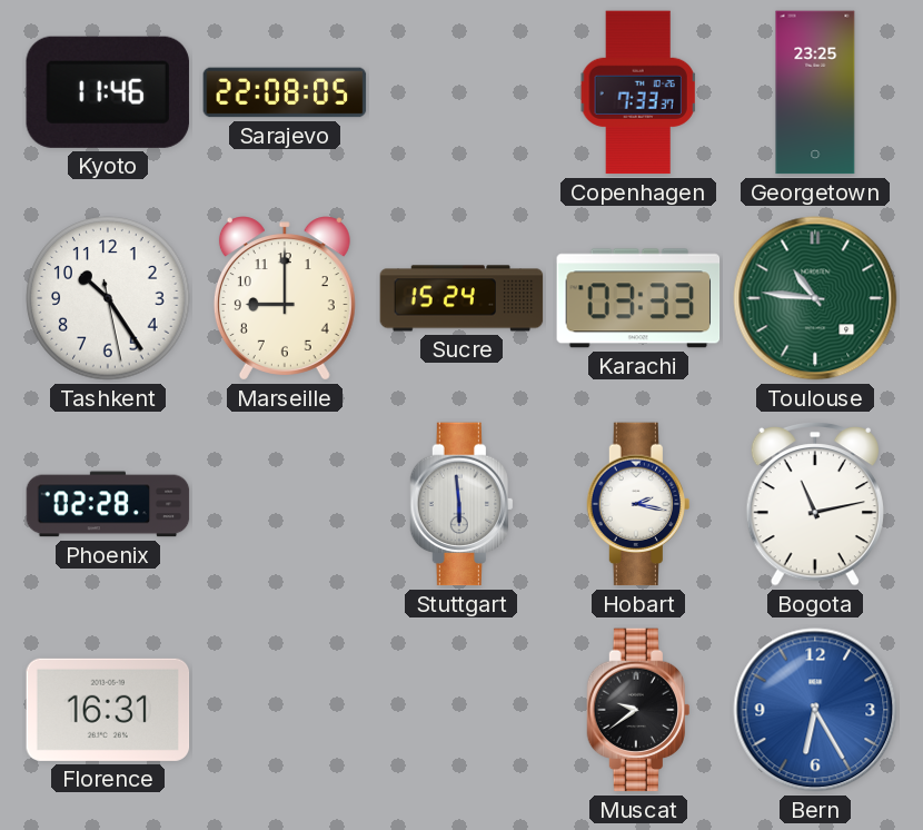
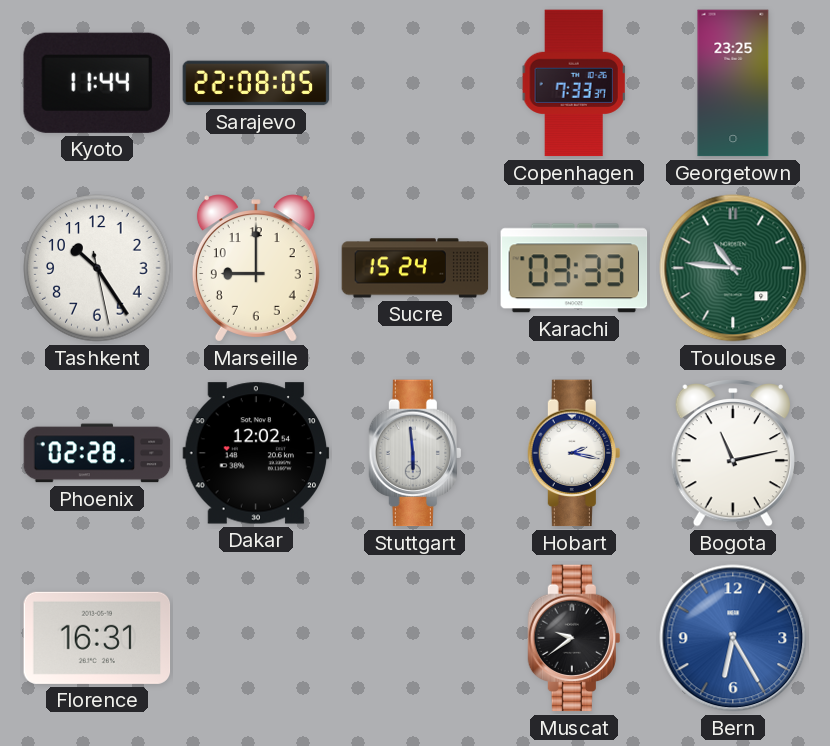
Kyoto: 11:46 -> 11:44
Dakar: none -> 12:02
